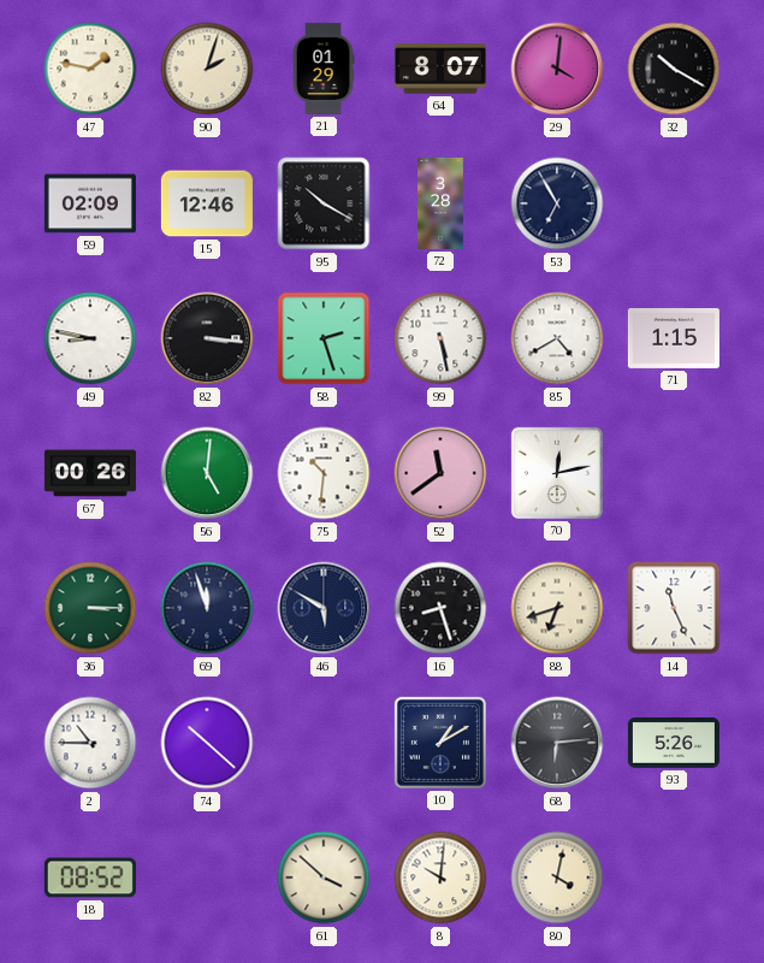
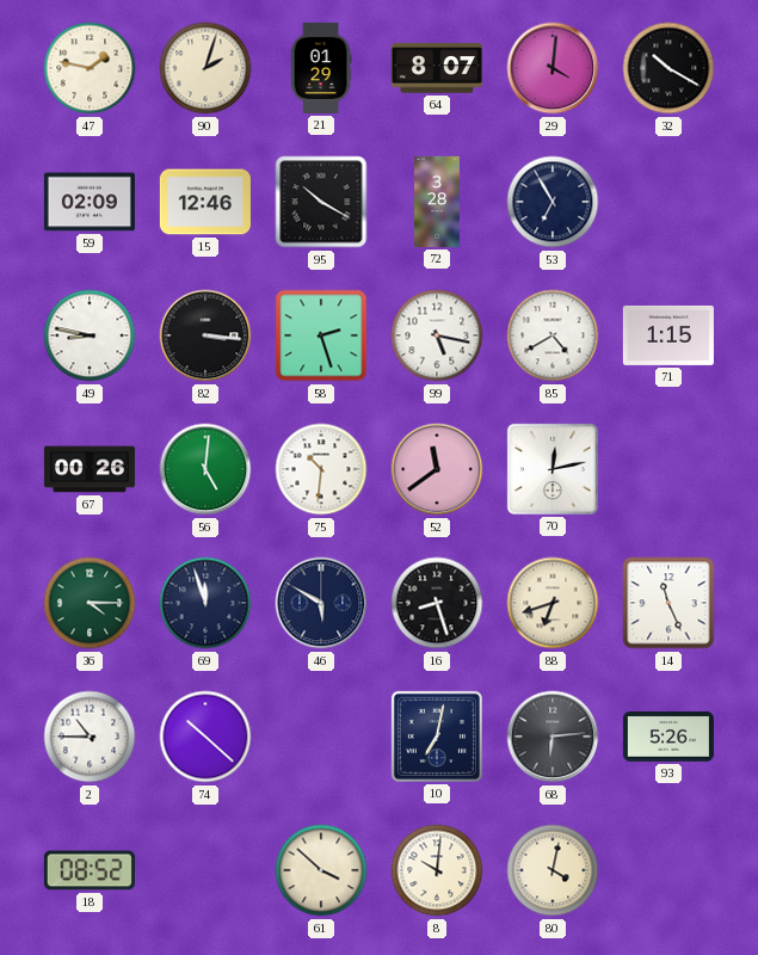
99: 5:28 -> 5:17
36: 3:15 -> 4:15
10: 1:10 -> 7:02
